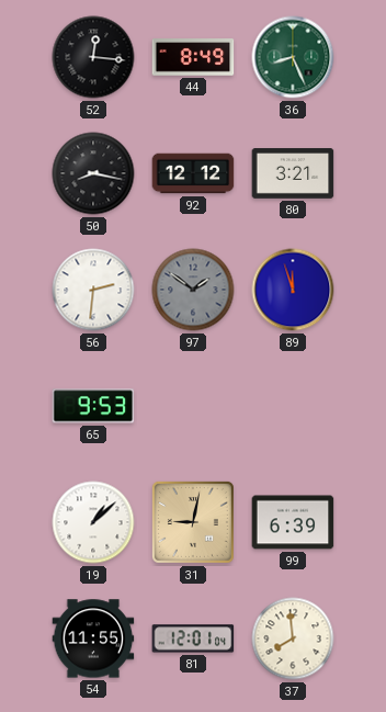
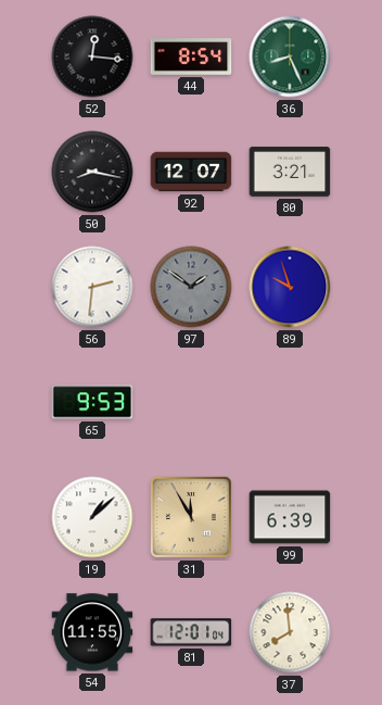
44: 8:49 -> 8:54
92: 12:12 -> 12:07
89: 11:57 -> 9:57
31: 9:02 -> 11:55
